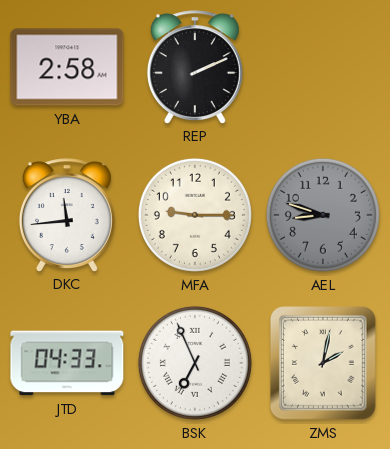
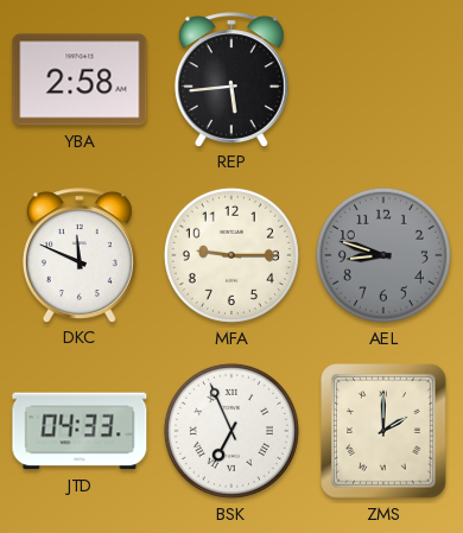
REP: 2:11 -> 5:44
DKC: 11:44 -> 11:49
ZMS: 2:02 -> 2:00
